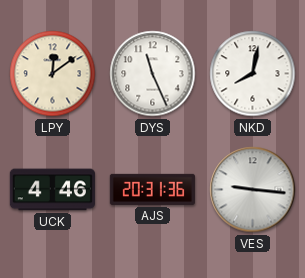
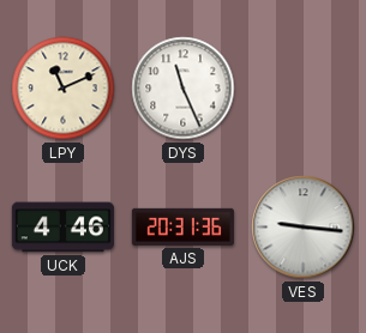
LPY: 12:09 -> 11:11
NKD: 8:02 -> none
